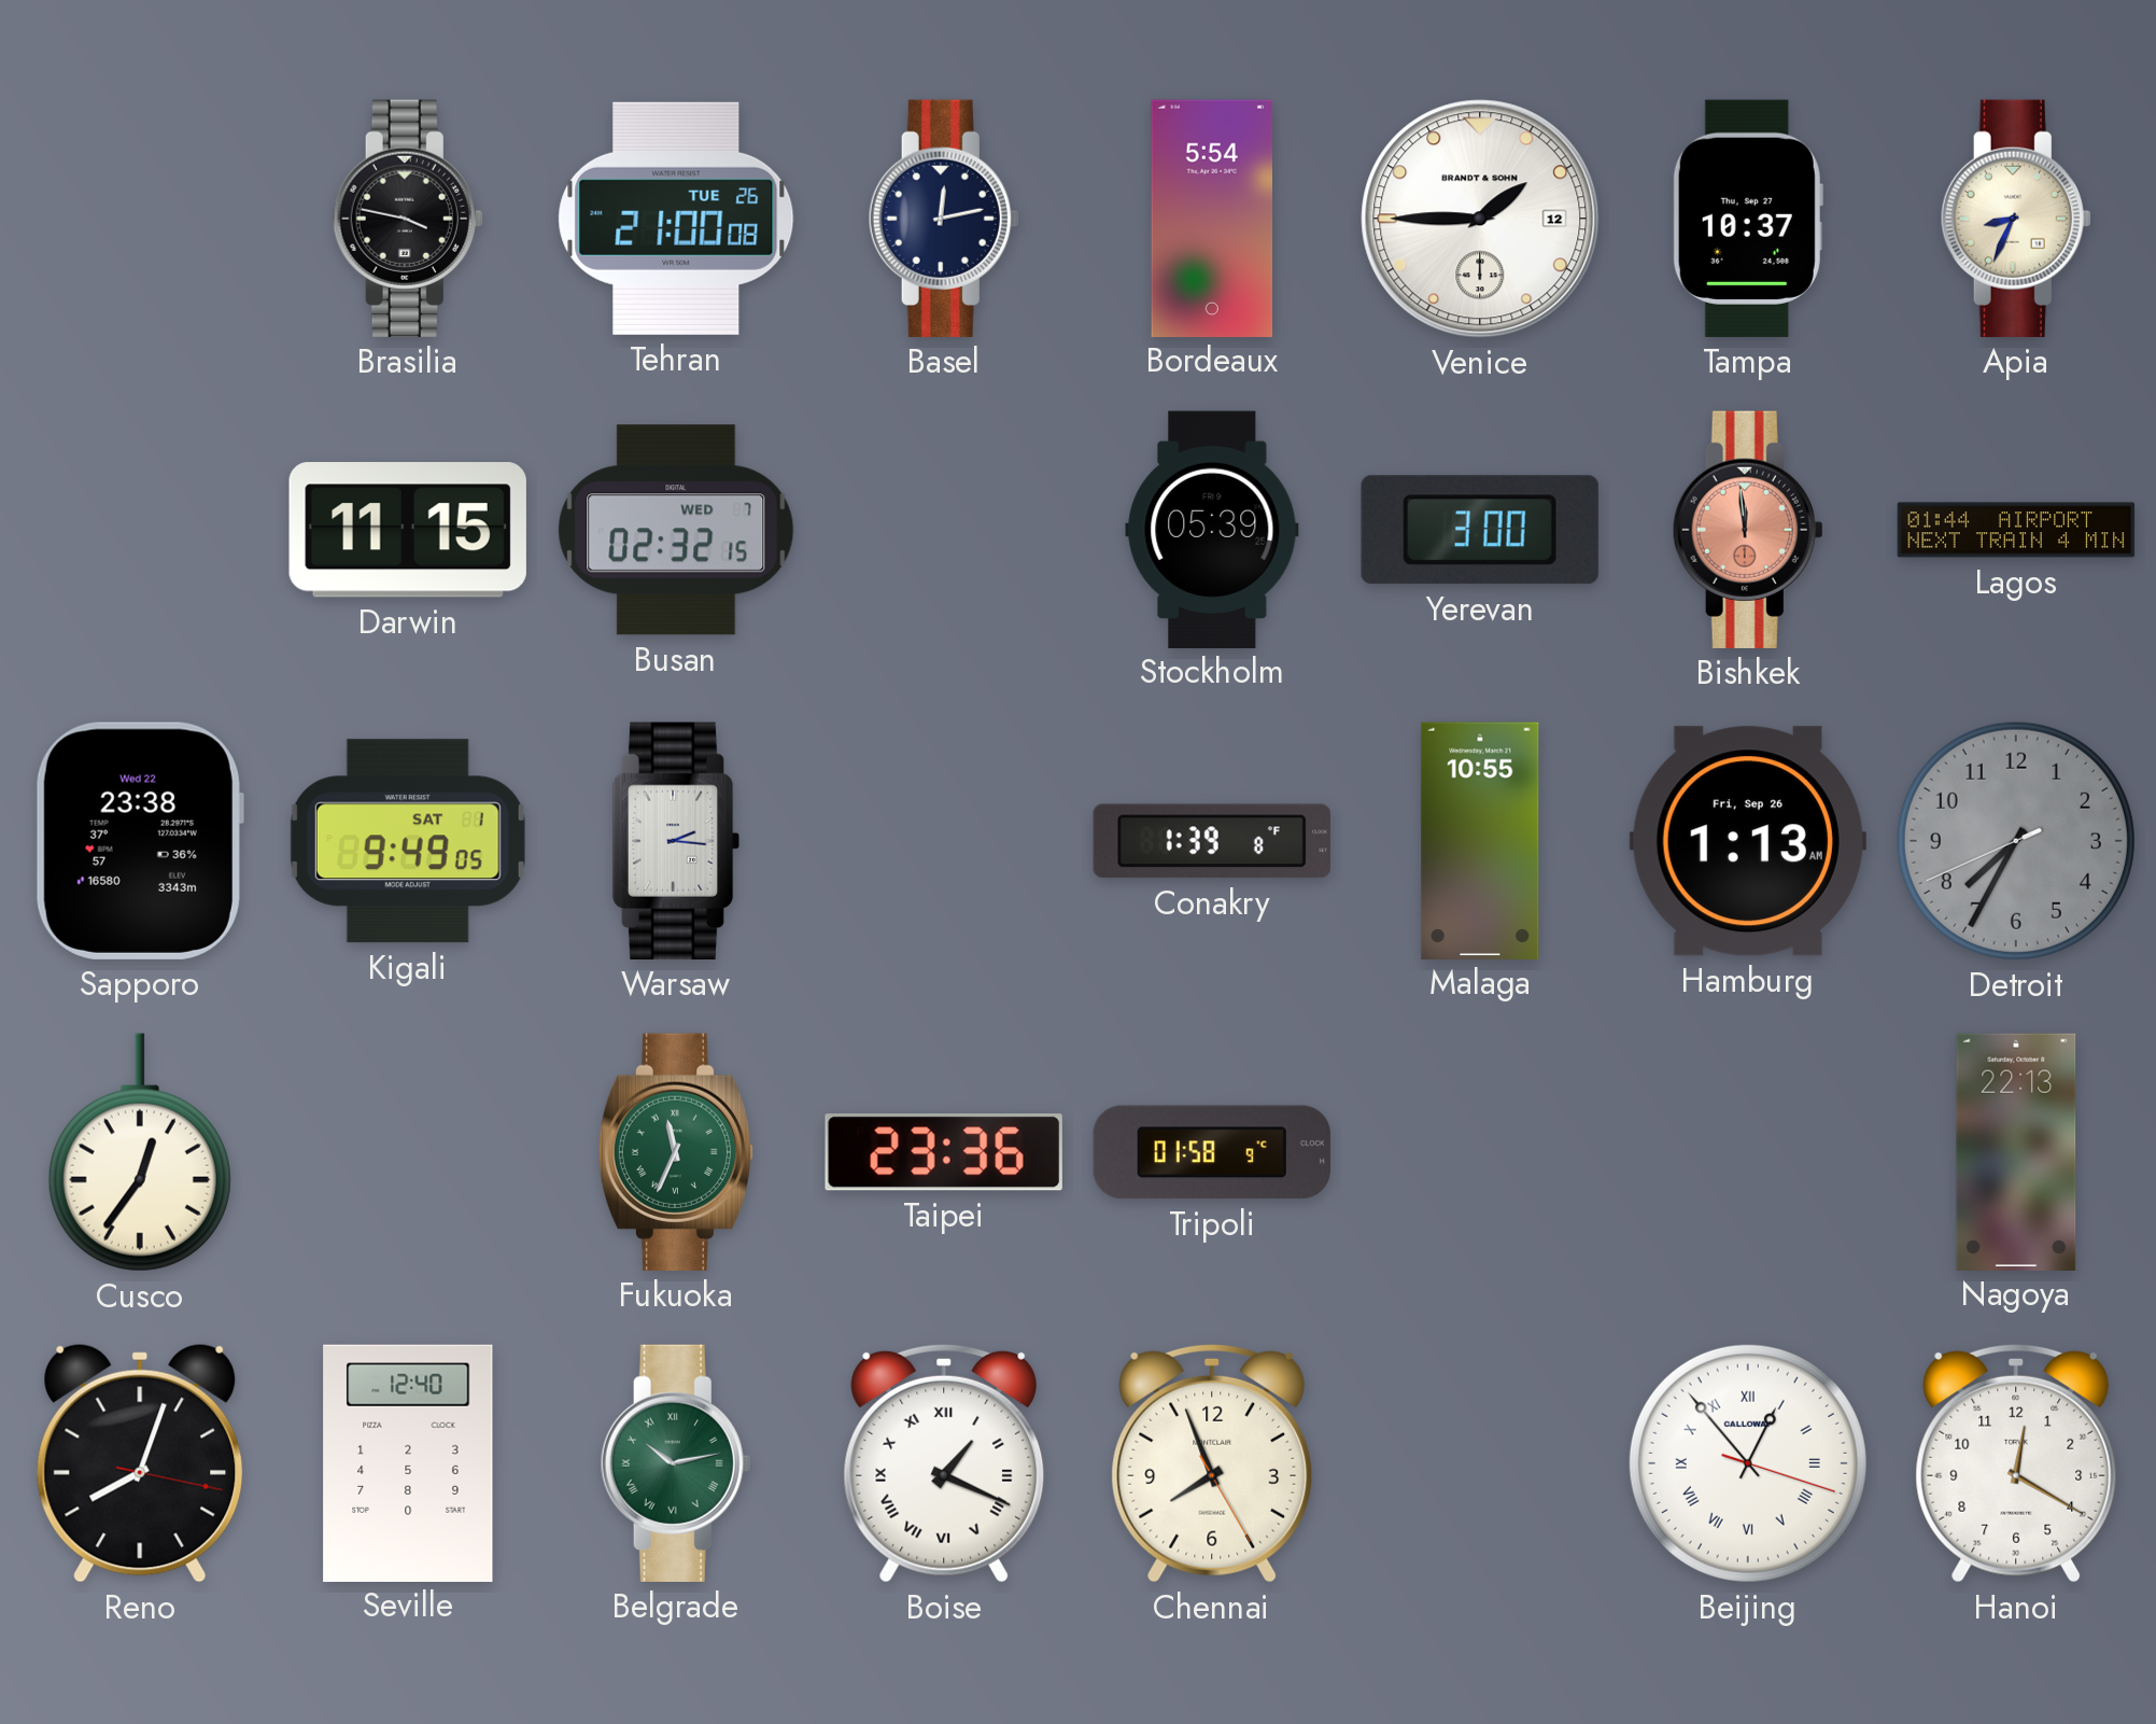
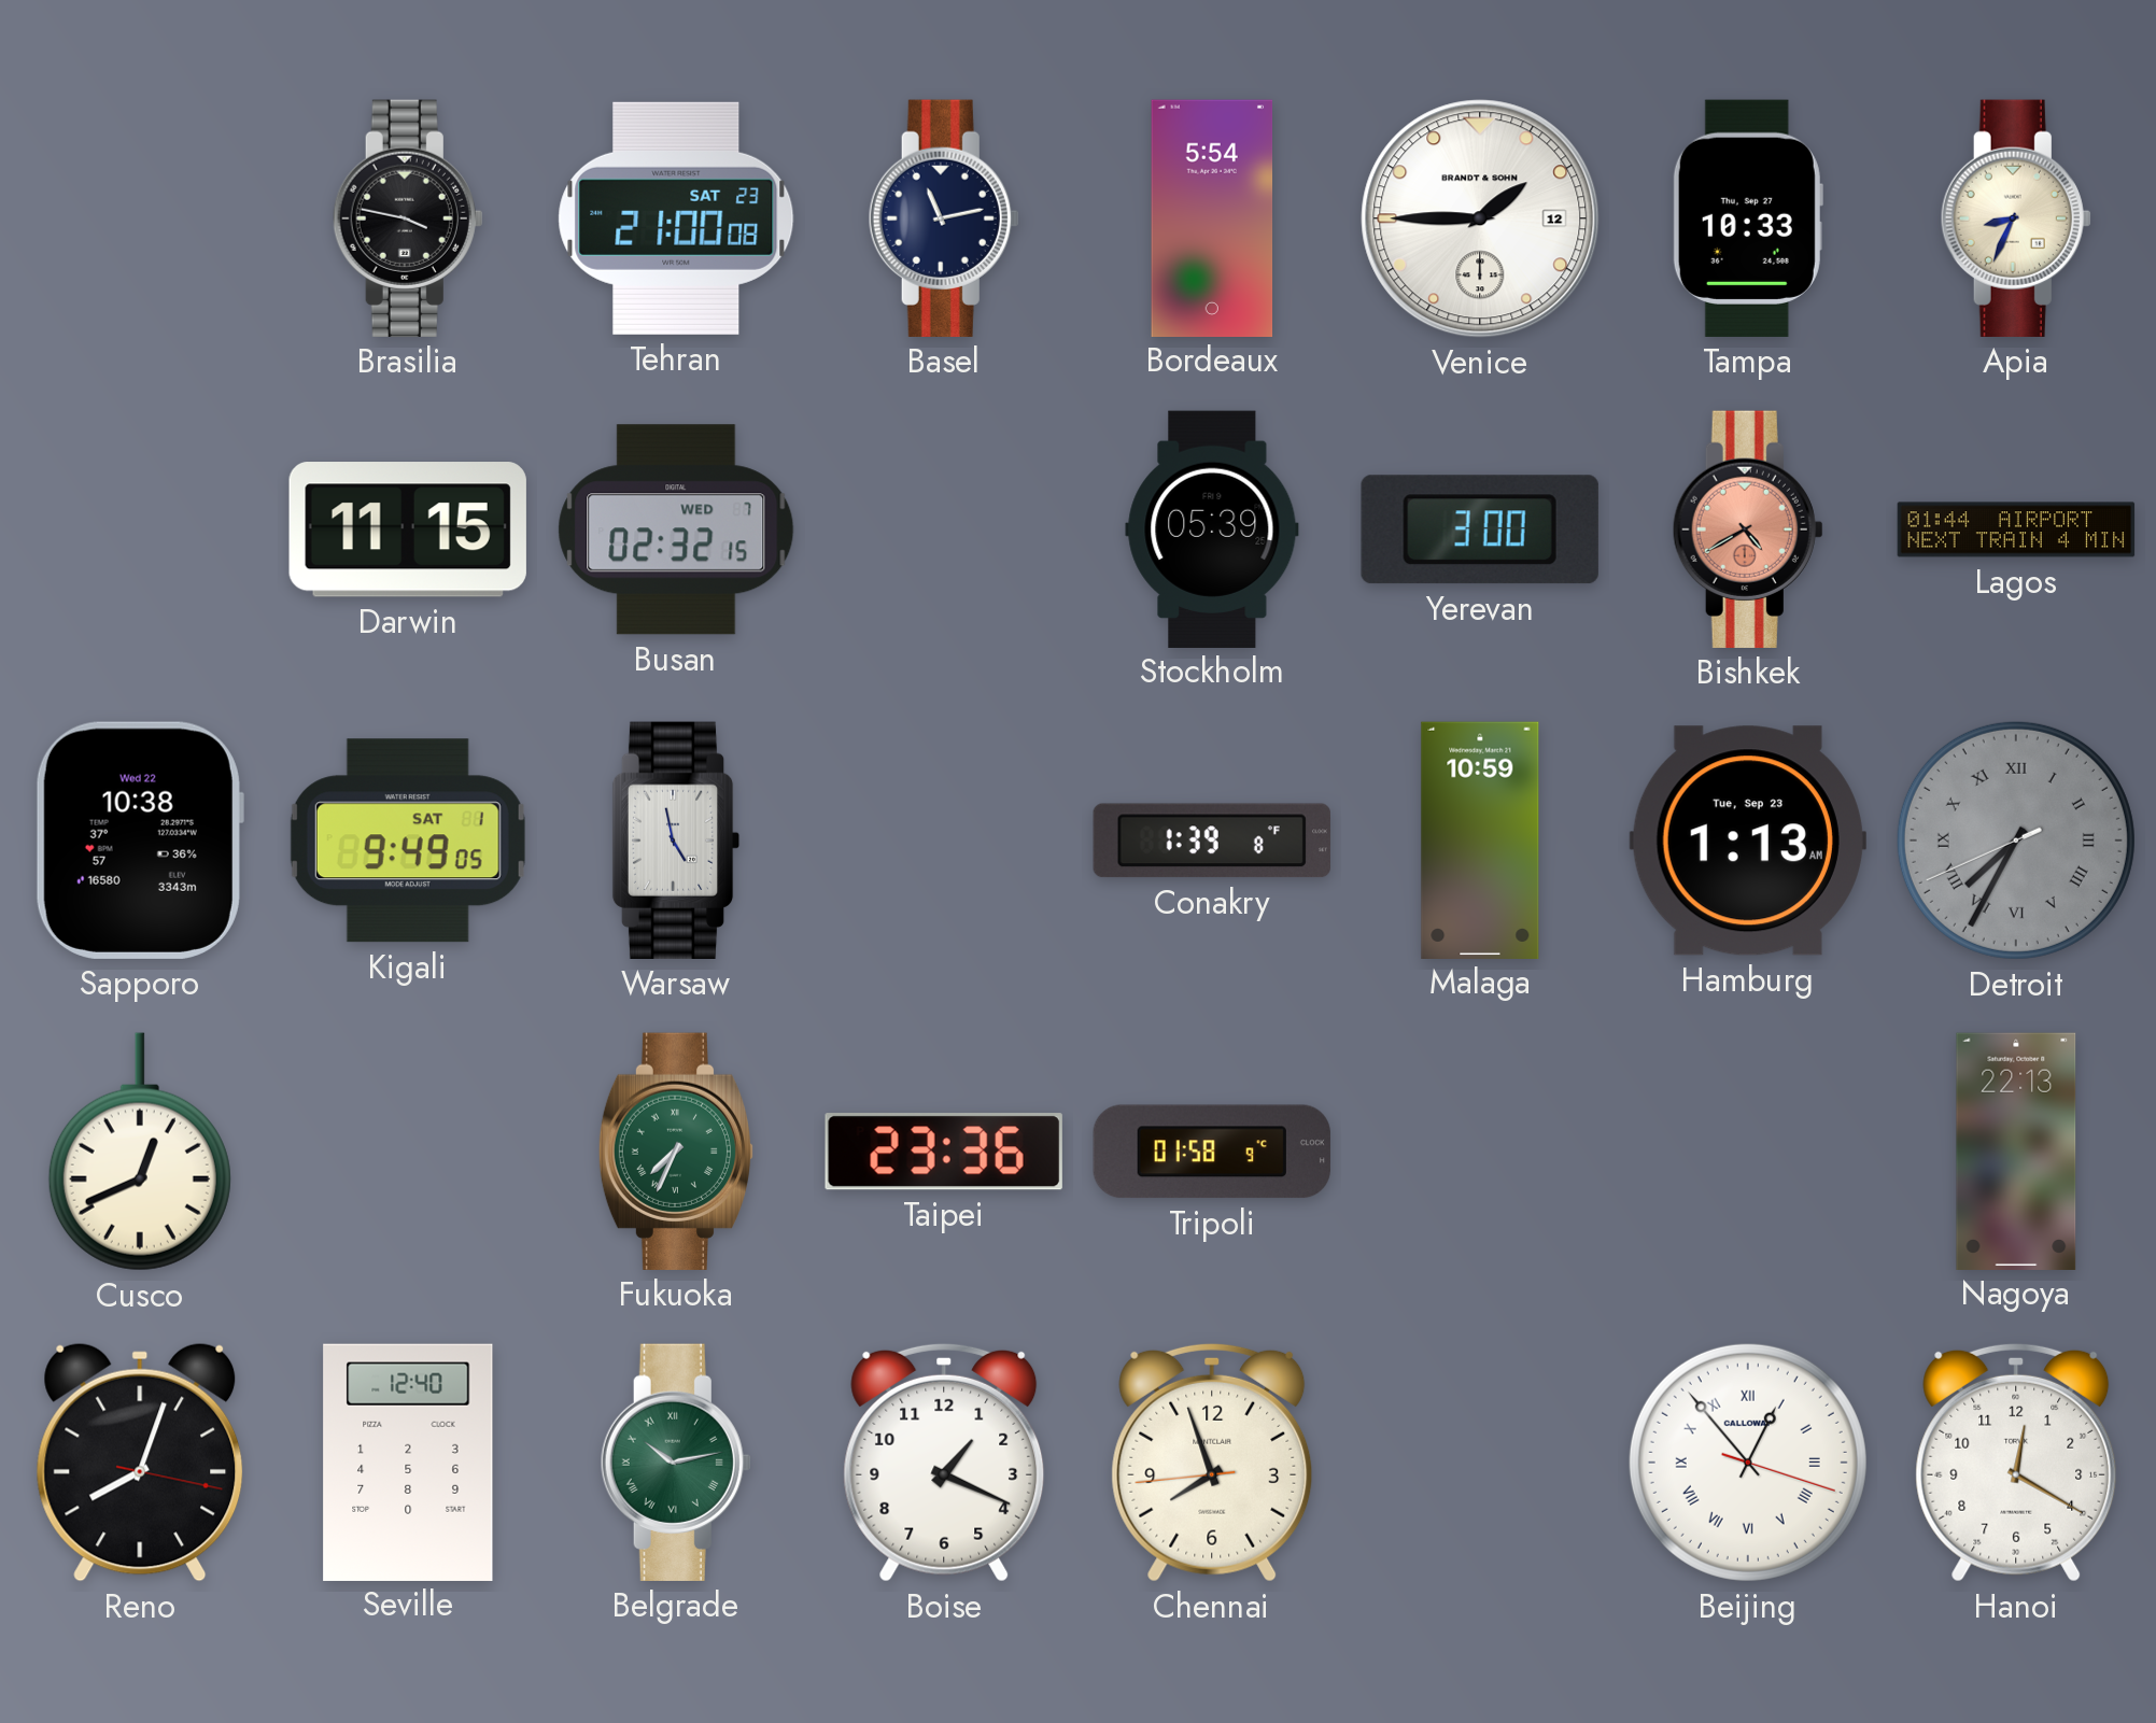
Tehran date: TUE 26 -> SAT 23
Basel: 12:13 -> 11:13
Tampa: 10:37 -> 10:33
Bishkek: 11:59 -> 4:40
Sapporo: 23:38 -> 10:38
Warsaw: 2:16 -> 4:58
Malaga: 10:55 -> 10:59
Hamburg date: Fri, Sep 26 -> Tue, Sep 23
Detroit numerals: Arabic -> Roman
Cusco: 12:36 -> 12:41
Fukuoka: 11:34 -> 7:34
Boise numerals: Roman -> Arabic
Chennai: 7:56:25 -> 7:56:44
